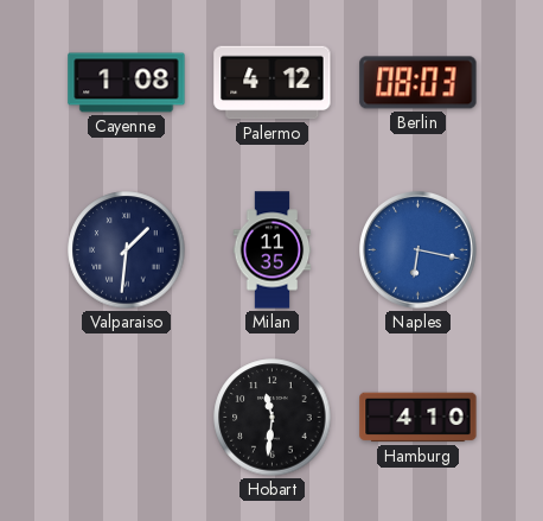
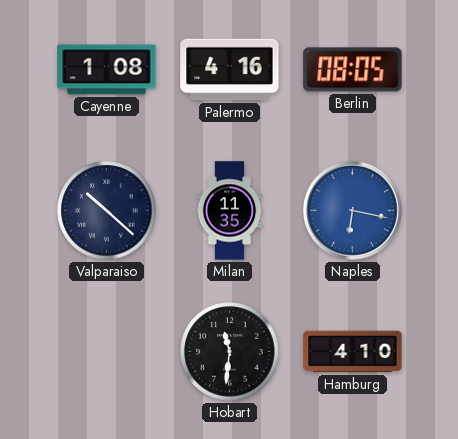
Palermo: 4:12 -> 4:16
Berlin: 08:03 -> 08:05
Valparaiso: 1:31 -> 10:22
